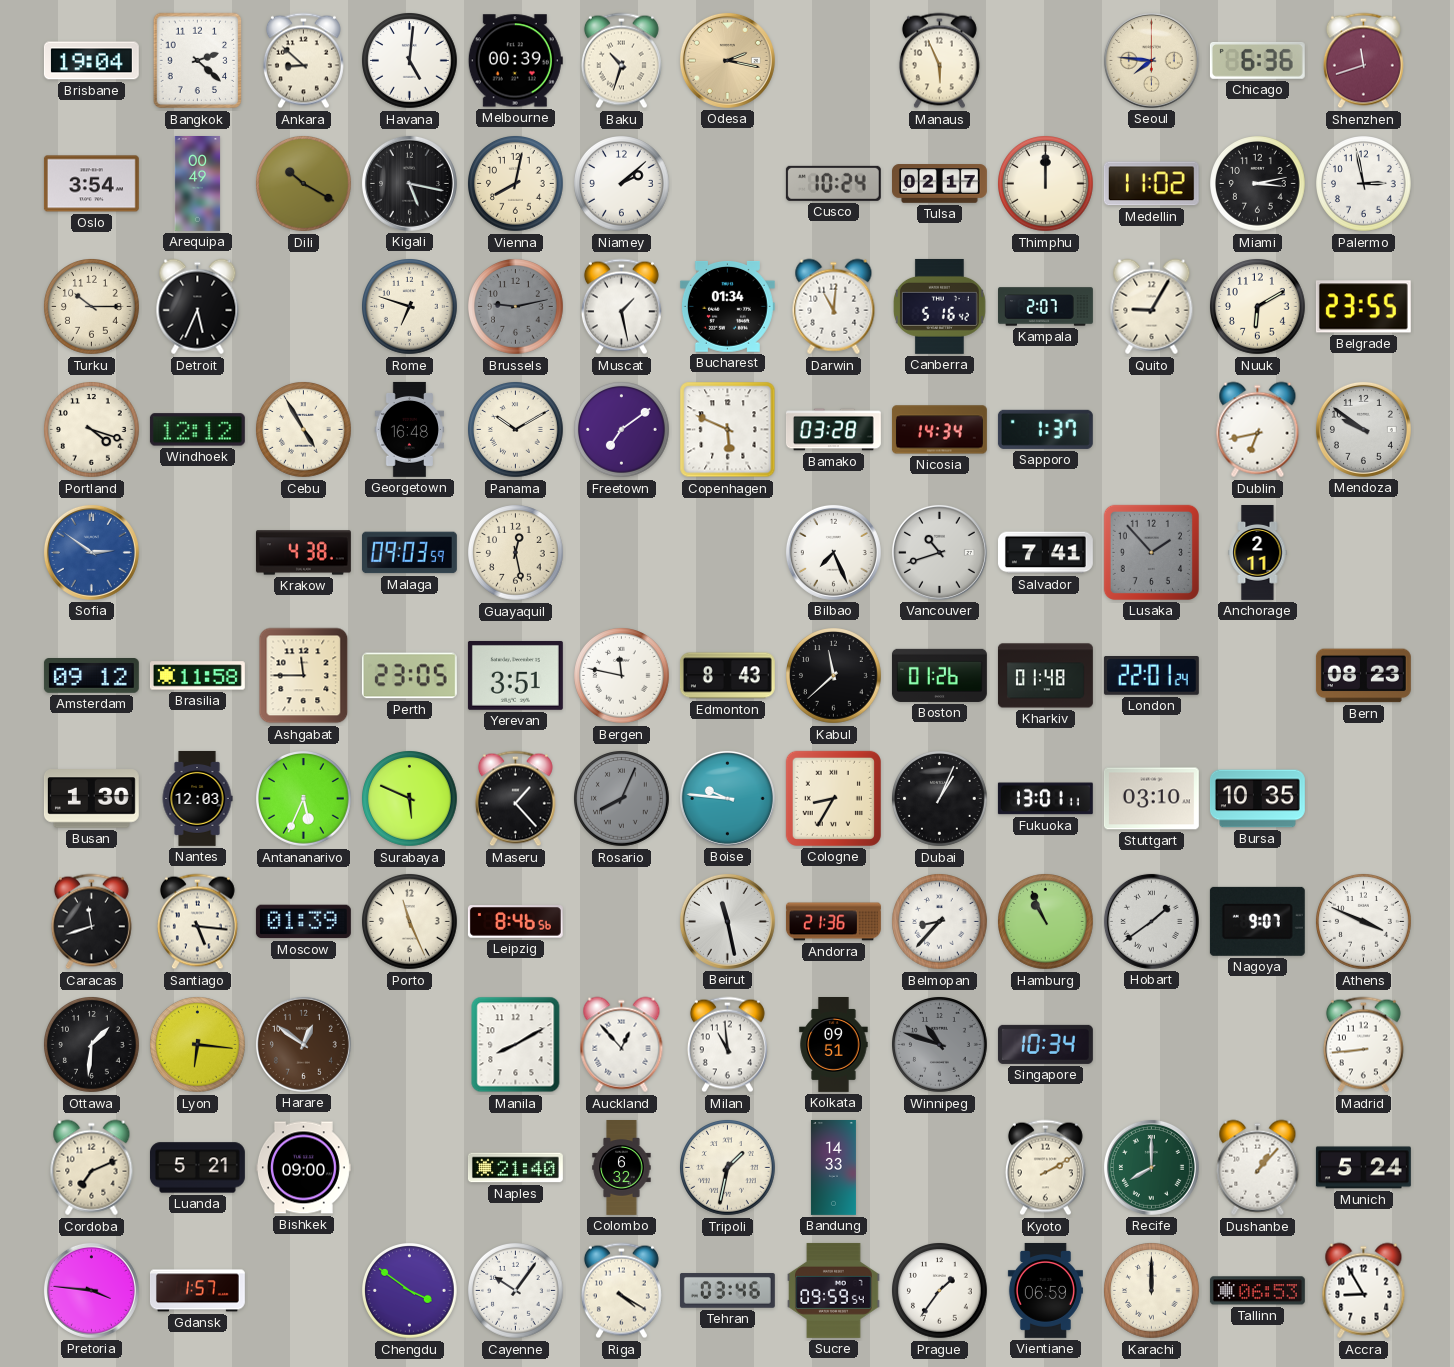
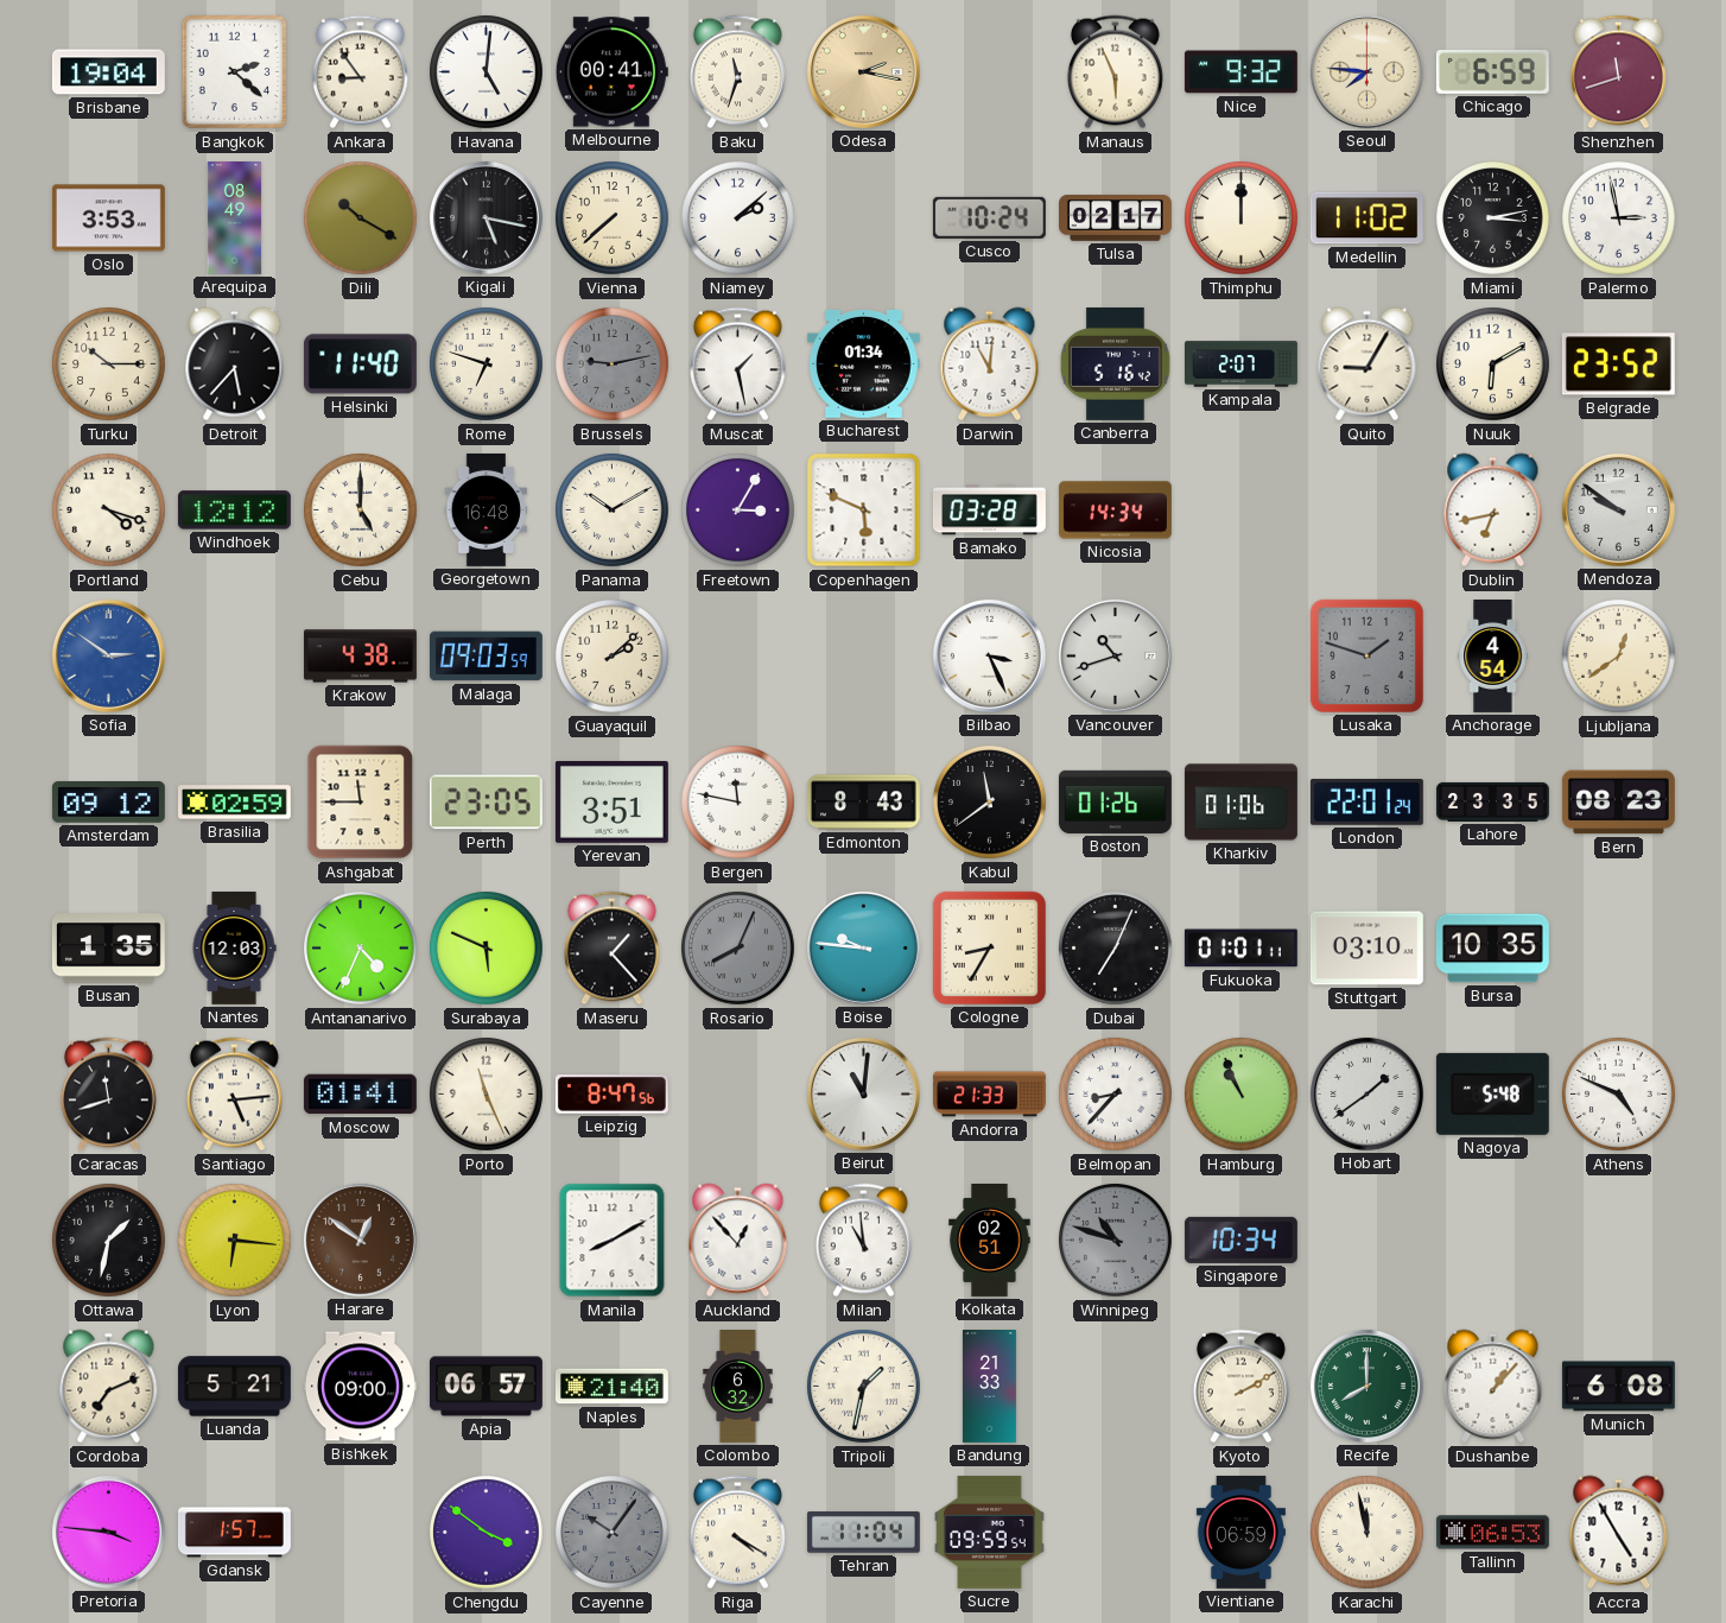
Ankara: 8:52 -> 8:54
Melbourne: 00:39 -> 00:41
Baku: 10:33 -> 11:33
Nice: none -> 9:32
Chicago: 6:36 -> 6:59
Oslo: 3:54 -> 3:53
Arequipa: 00:49 -> 08:49
Vienna: 8:02 -> 7:38
Detroit: 5:34 -> 5:37
Helsinki: none -> 11:40
Belgrade: 23:55 -> 23:52
Cebu: 4:55 -> 5:00
Freetown: 7:09 -> 3:05
Sapporo: 1:37 -> none
Guayaquil: 12:28 -> 2:08
Bilbao: 7:26 -> 3:26
Salvador: 7:41 -> none
Lusaka: 1:53 -> 1:48
Anchorage: 2:11 -> 4:54
Ljubljana: none -> 12:39
Brasilia: 11:58 -> 02:59
Kabul: 11:38 -> 11:39
Kharkiv: 01:48 -> 01:06
Lahore: none -> 23:35
Busan: 1:30 -> 1:35
Antananarivo: 5:34 -> 4:34
Dubai: 1:04 -> 7:04
Fukuoka: 13:01 -> 01:01
Santiago: 5:16 -> 5:14
Moscow: 01:39 -> 01:41
Leipzig: 8:46 -> 8:47
Beirut: 11:28 -> 11:01
Andorra: 21:36 -> 21:33
Nagoya: 9:07 -> 5:48
Athens: 3:49 -> 4:49
Ottawa: 1:31 -> 1:32
Kolkata: 09:51 -> 02:51
Madrid: 8:44 -> none
Apia: none -> 06:57
Bandung: 14:33 -> 21:33
Munich: 5:24 -> 6:08
Cayenne dial: white -> grey
Tehran: 03:46 -> 11:04
Prague: 1:36 -> none
Karachi: 12:00 -> 11:58
Accra: 8:55 -> 4:55
